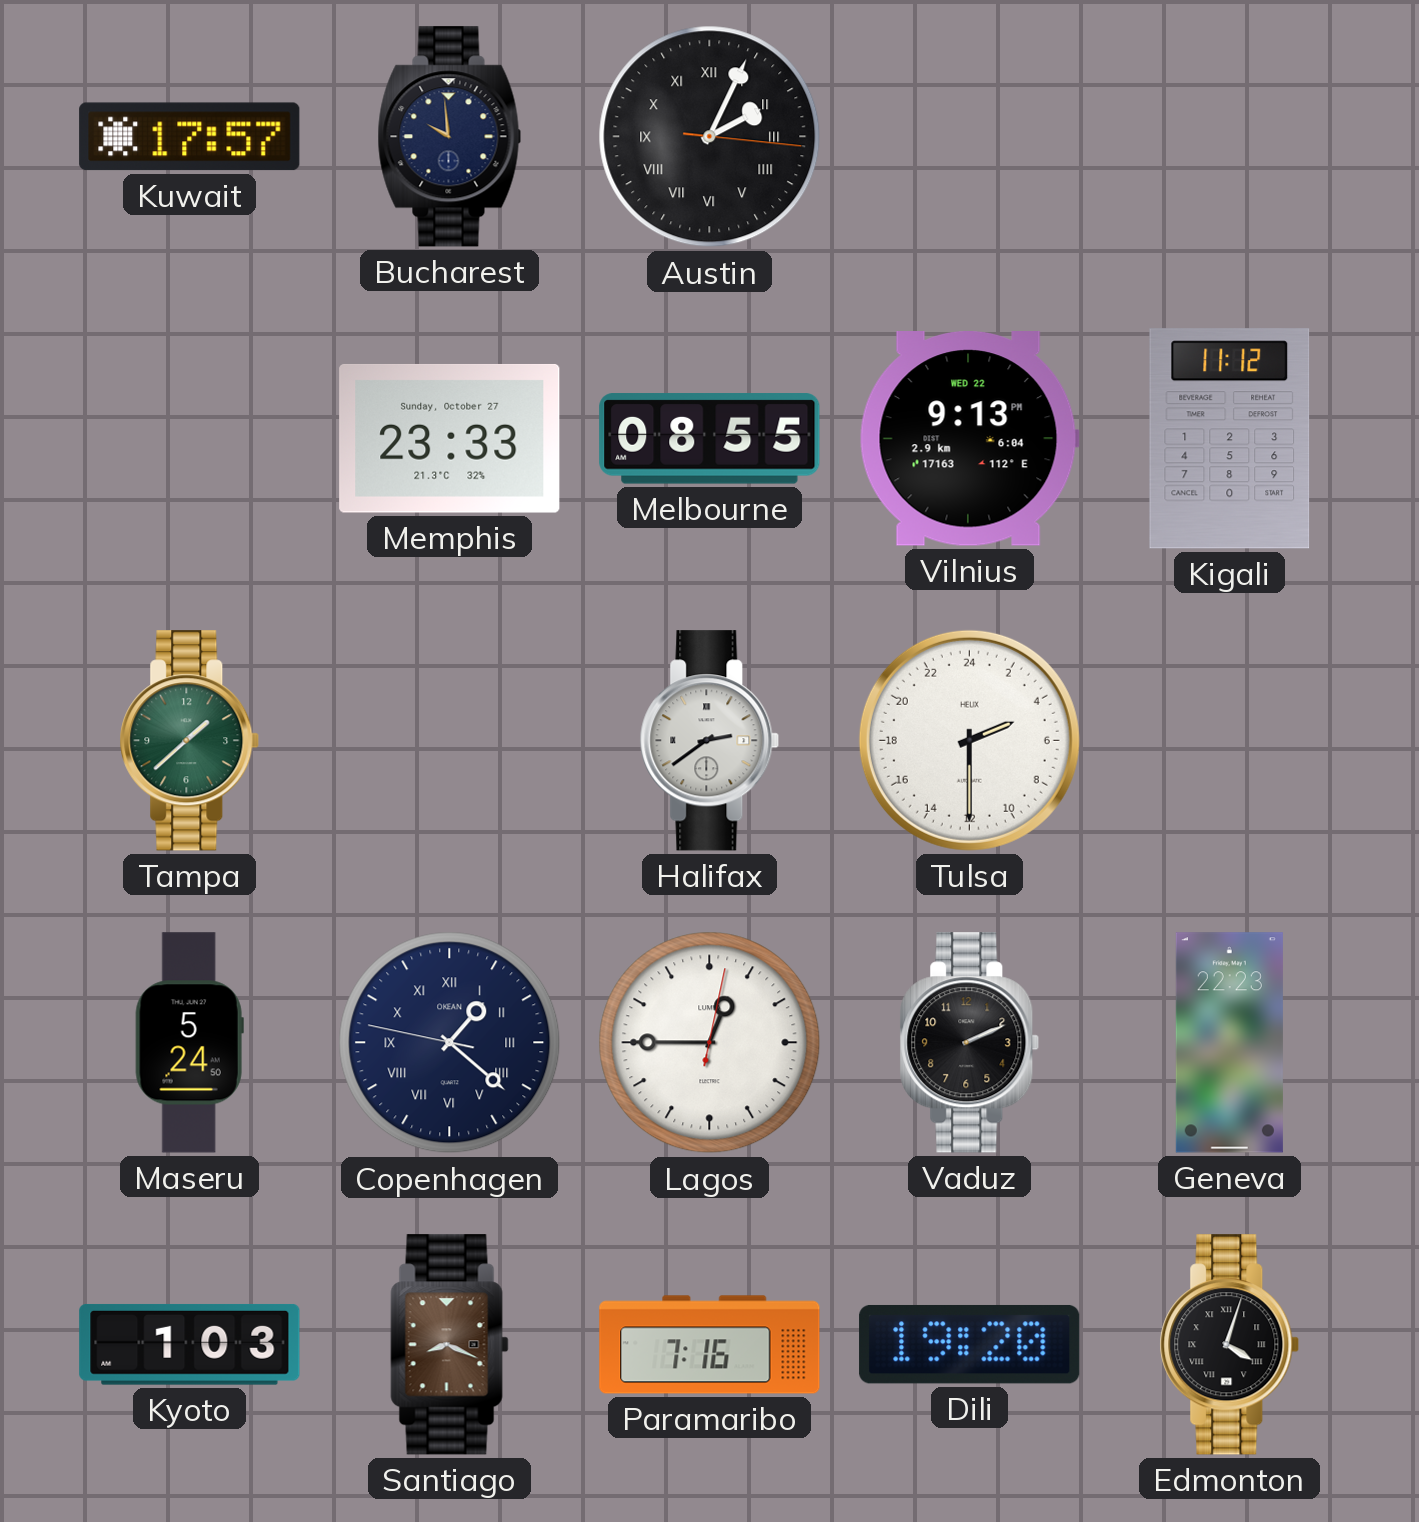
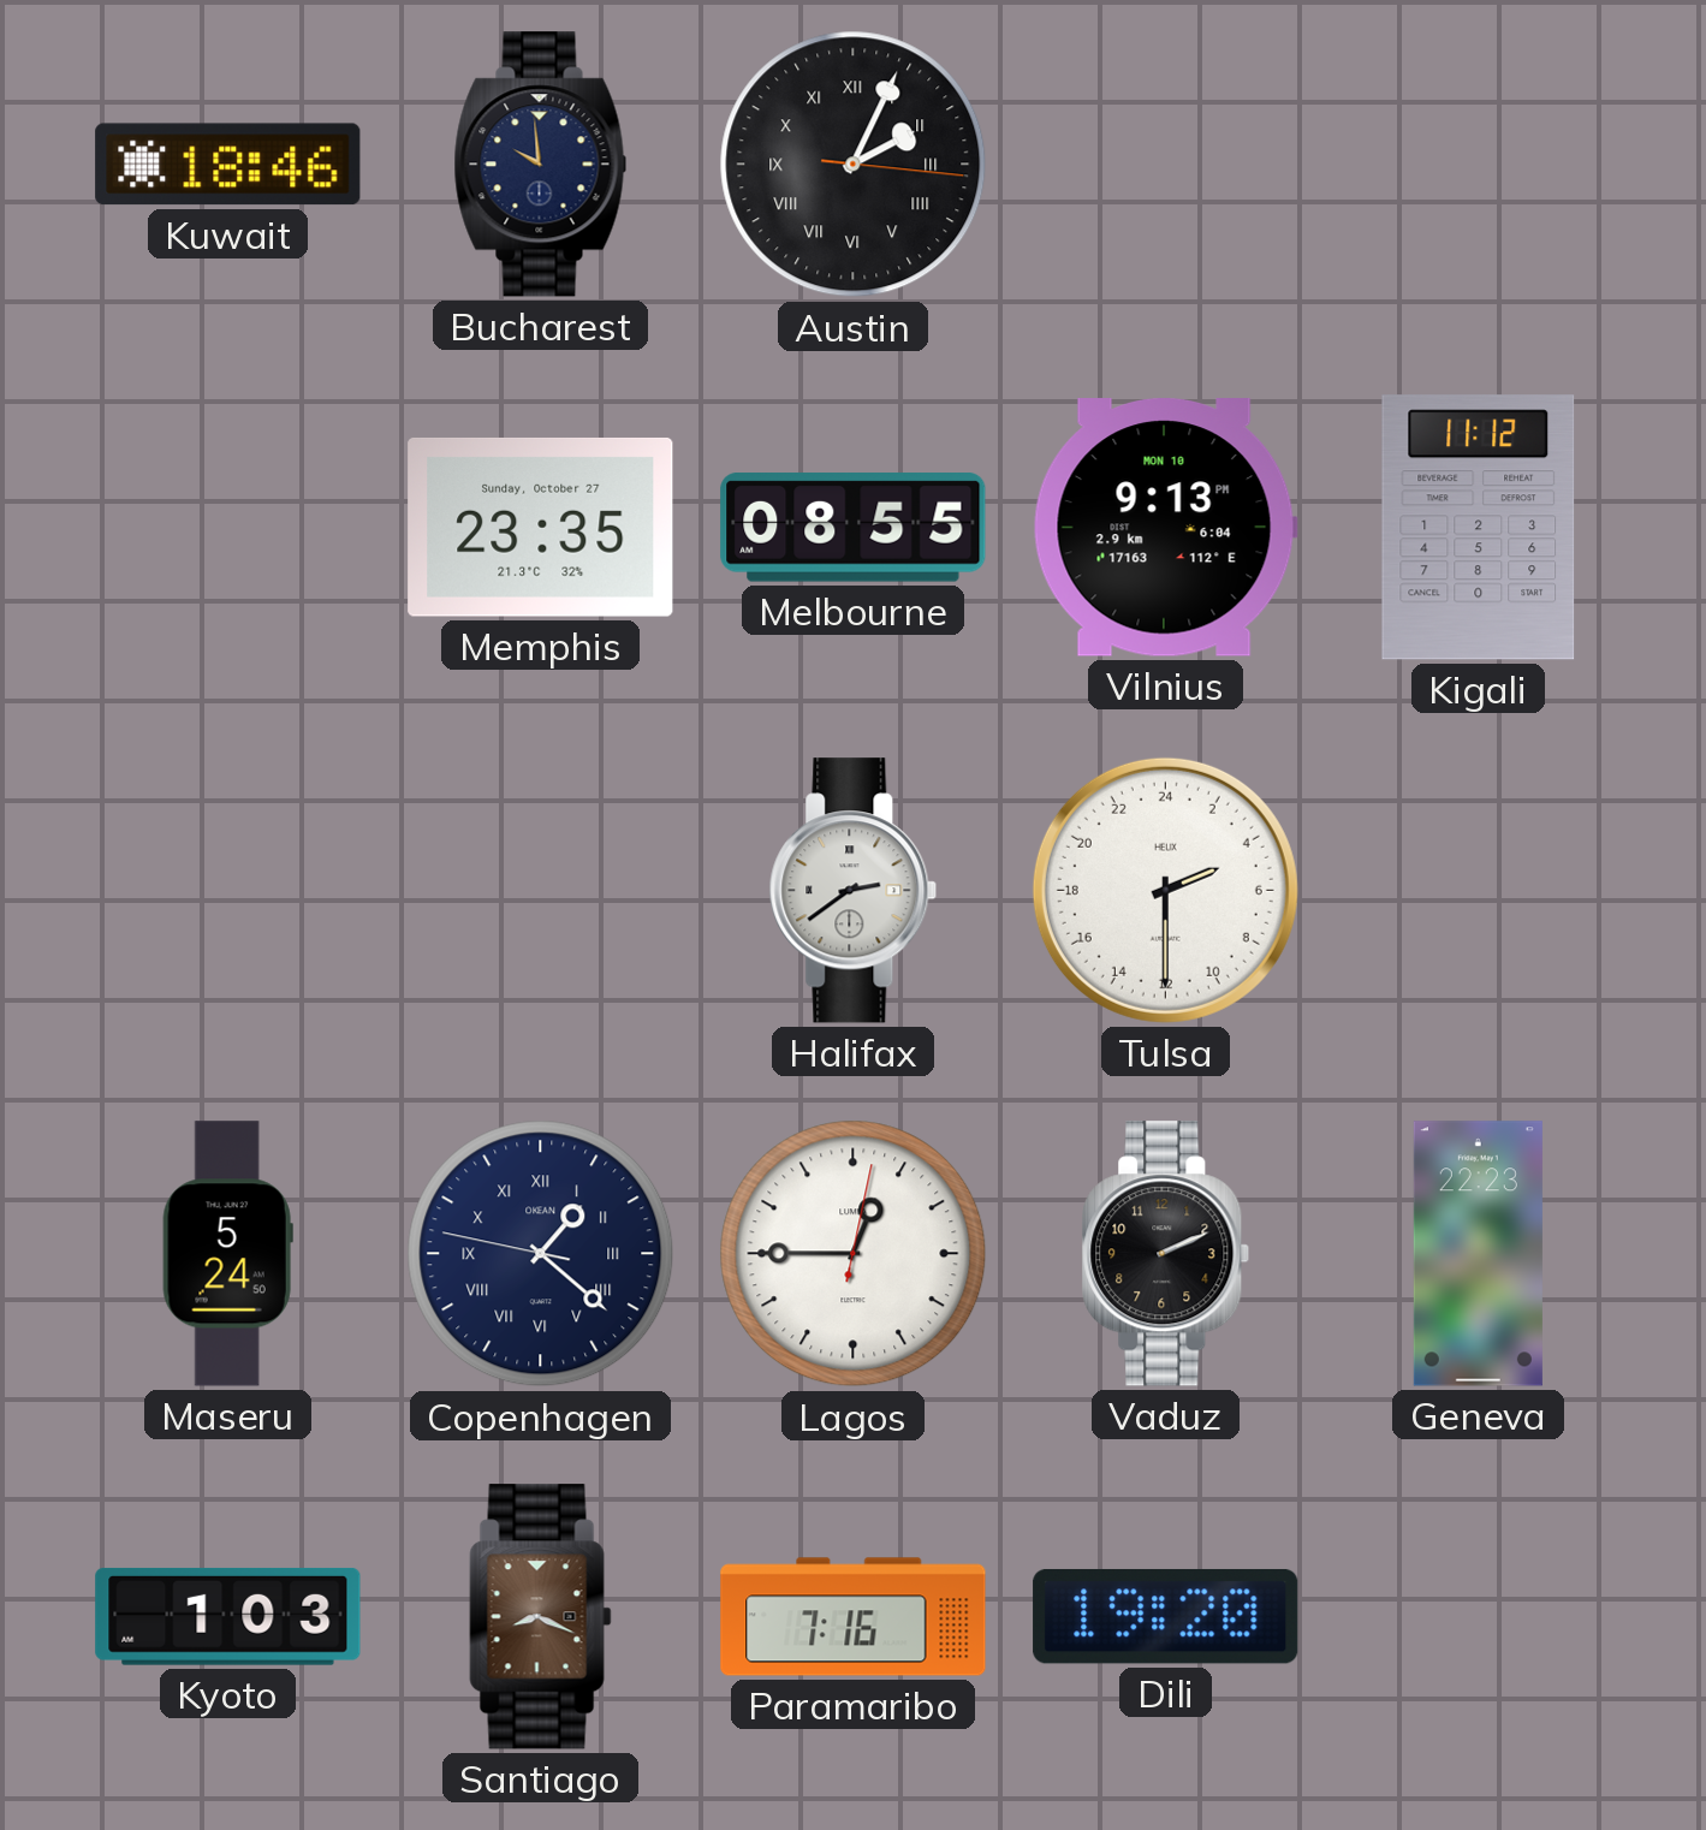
Kuwait: 17:57 -> 18:46
Memphis: 23:33 -> 23:35
Vilnius date: WED 22 -> MON 10
Tampa: 1:38 -> none
Edmonton: 4:03 -> none
